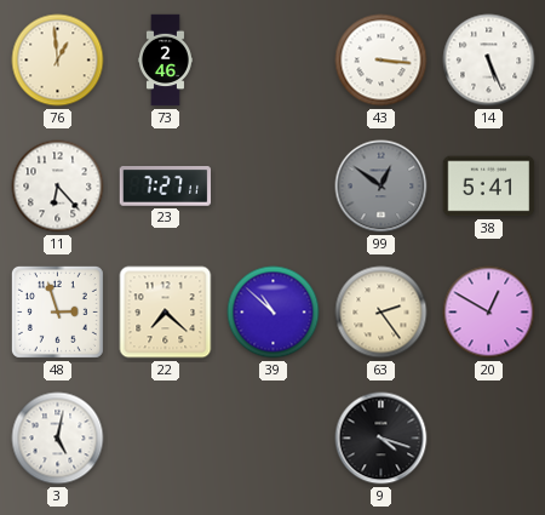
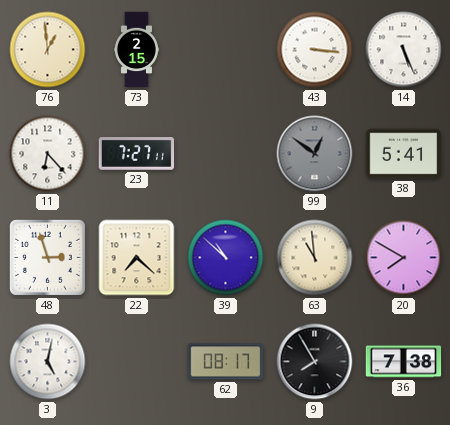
73: 2:46 -> 2:15
63: 2:24 -> 10:59
20: 12:50 -> 7:50
62: none -> 08:17
9: 4:18 -> 7:55
36: none -> 7:38
